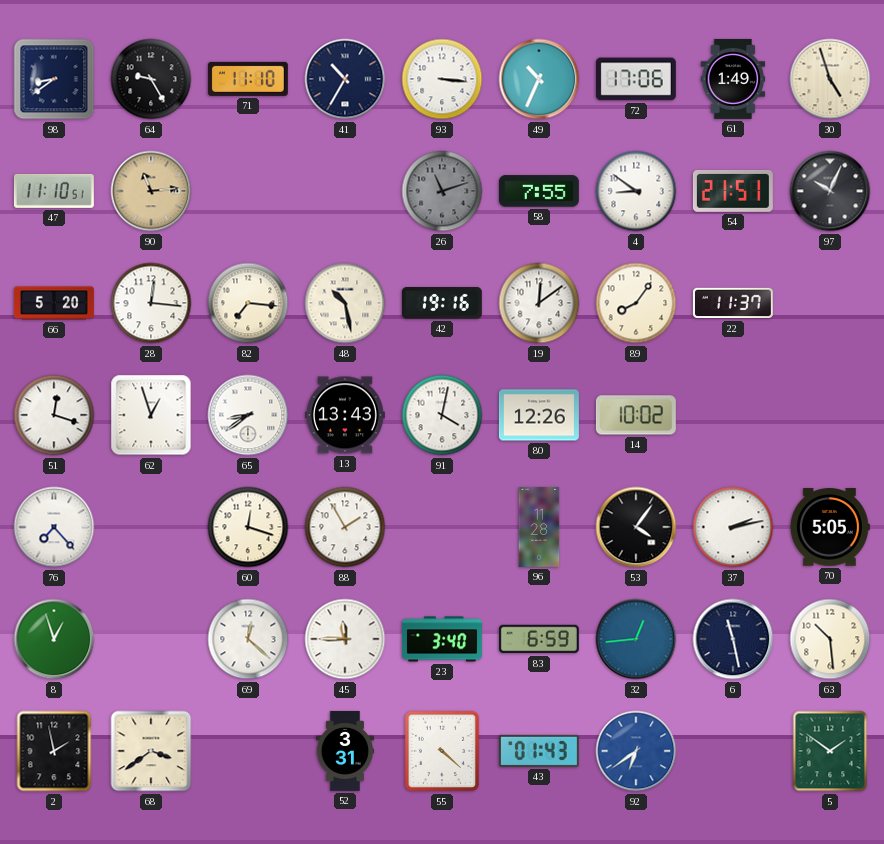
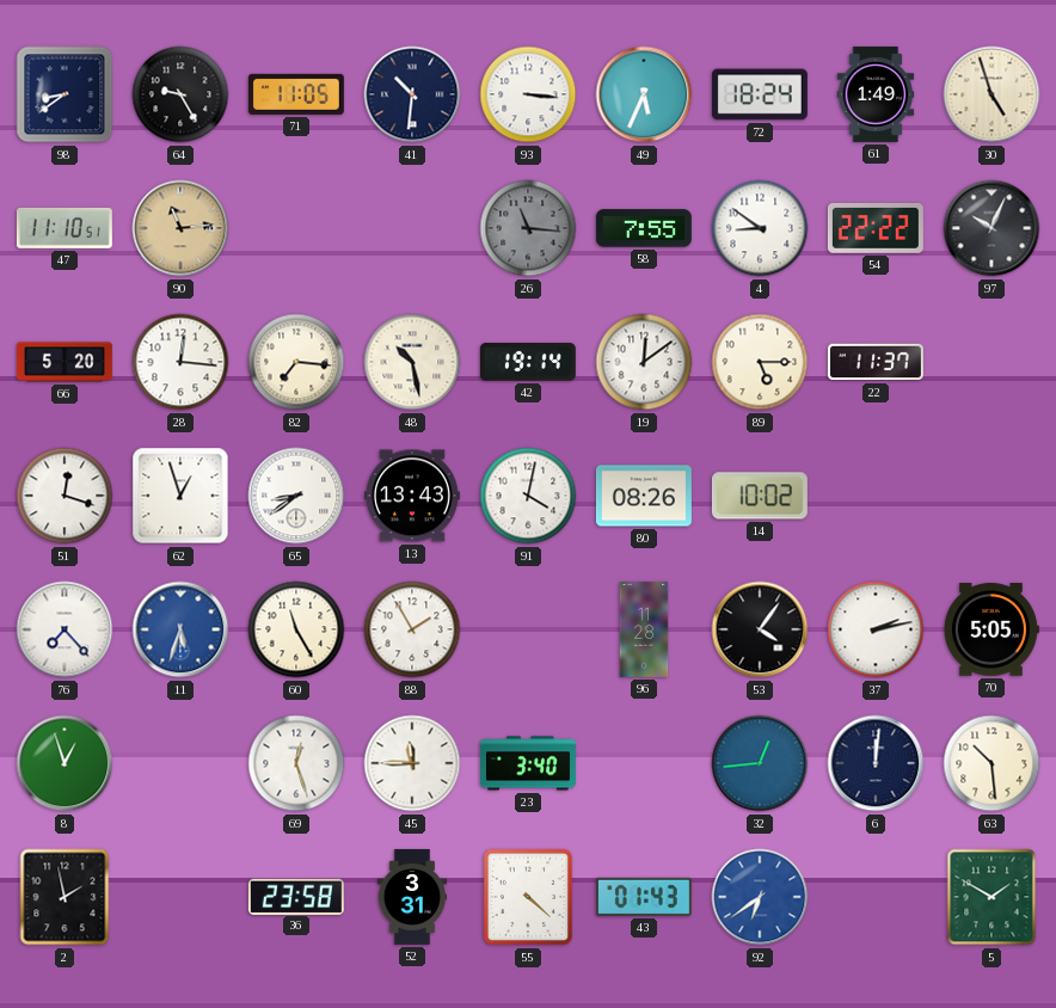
71: 11:10 -> 11:05
41: 10:35 -> 10:31
49: 10:34 -> 5:34
72: 17:06 -> 18:24
26: 11:12 -> 11:16
54: 21:51 -> 22:22
42: 19:16 -> 19:14
89: 8:06 -> 5:15
80: 12:26 -> 08:26
11: none -> 5:33
60: 12:18 -> 11:25
69: 12:22 -> 12:27
83: 6:59 -> none
6: 11:28 -> 12:01
68: 3:39 -> none
36: none -> 23:58
5: 1:51 -> 1:50
